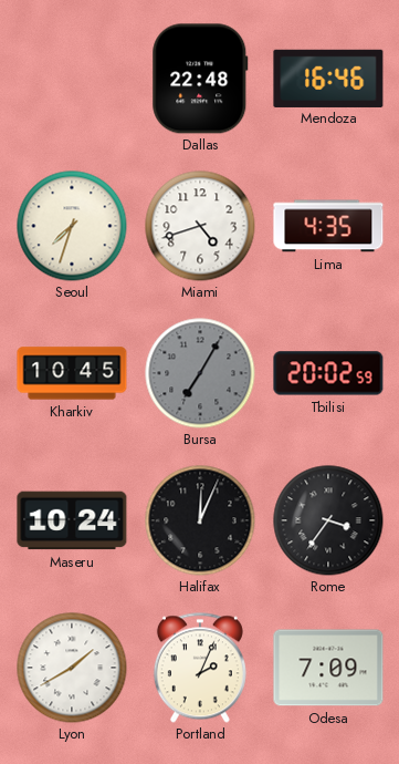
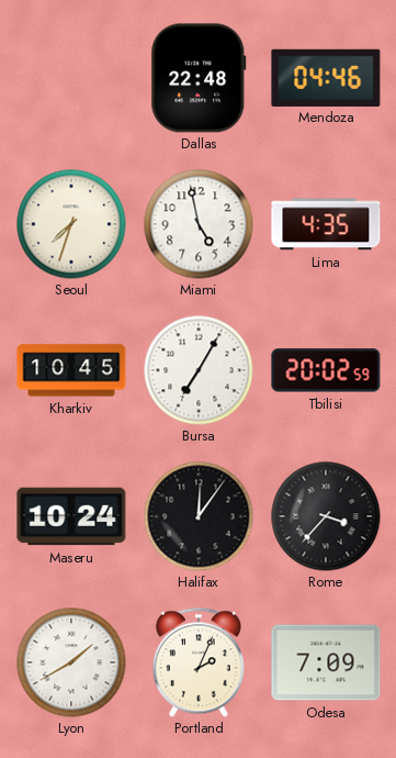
Mendoza: 16:46 -> 04:46
Miami: 4:42 -> 4:58
Bursa dial: grey -> white
Halifax: 12:04 -> 12:06
Rome: 3:36 -> 3:37
